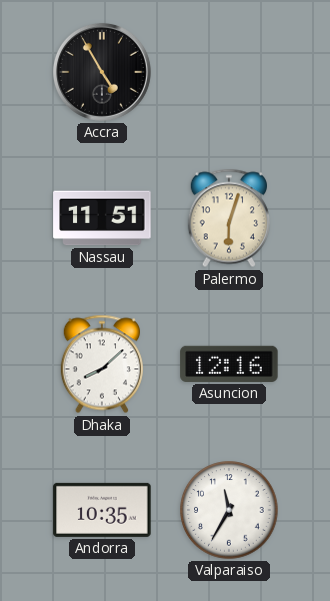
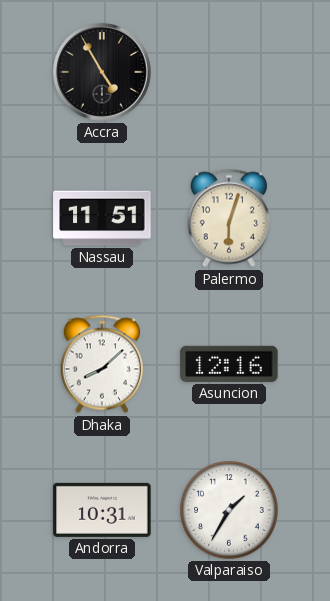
Andorra: 10:35 -> 10:31
Valparaiso: 11:35 -> 1:35
